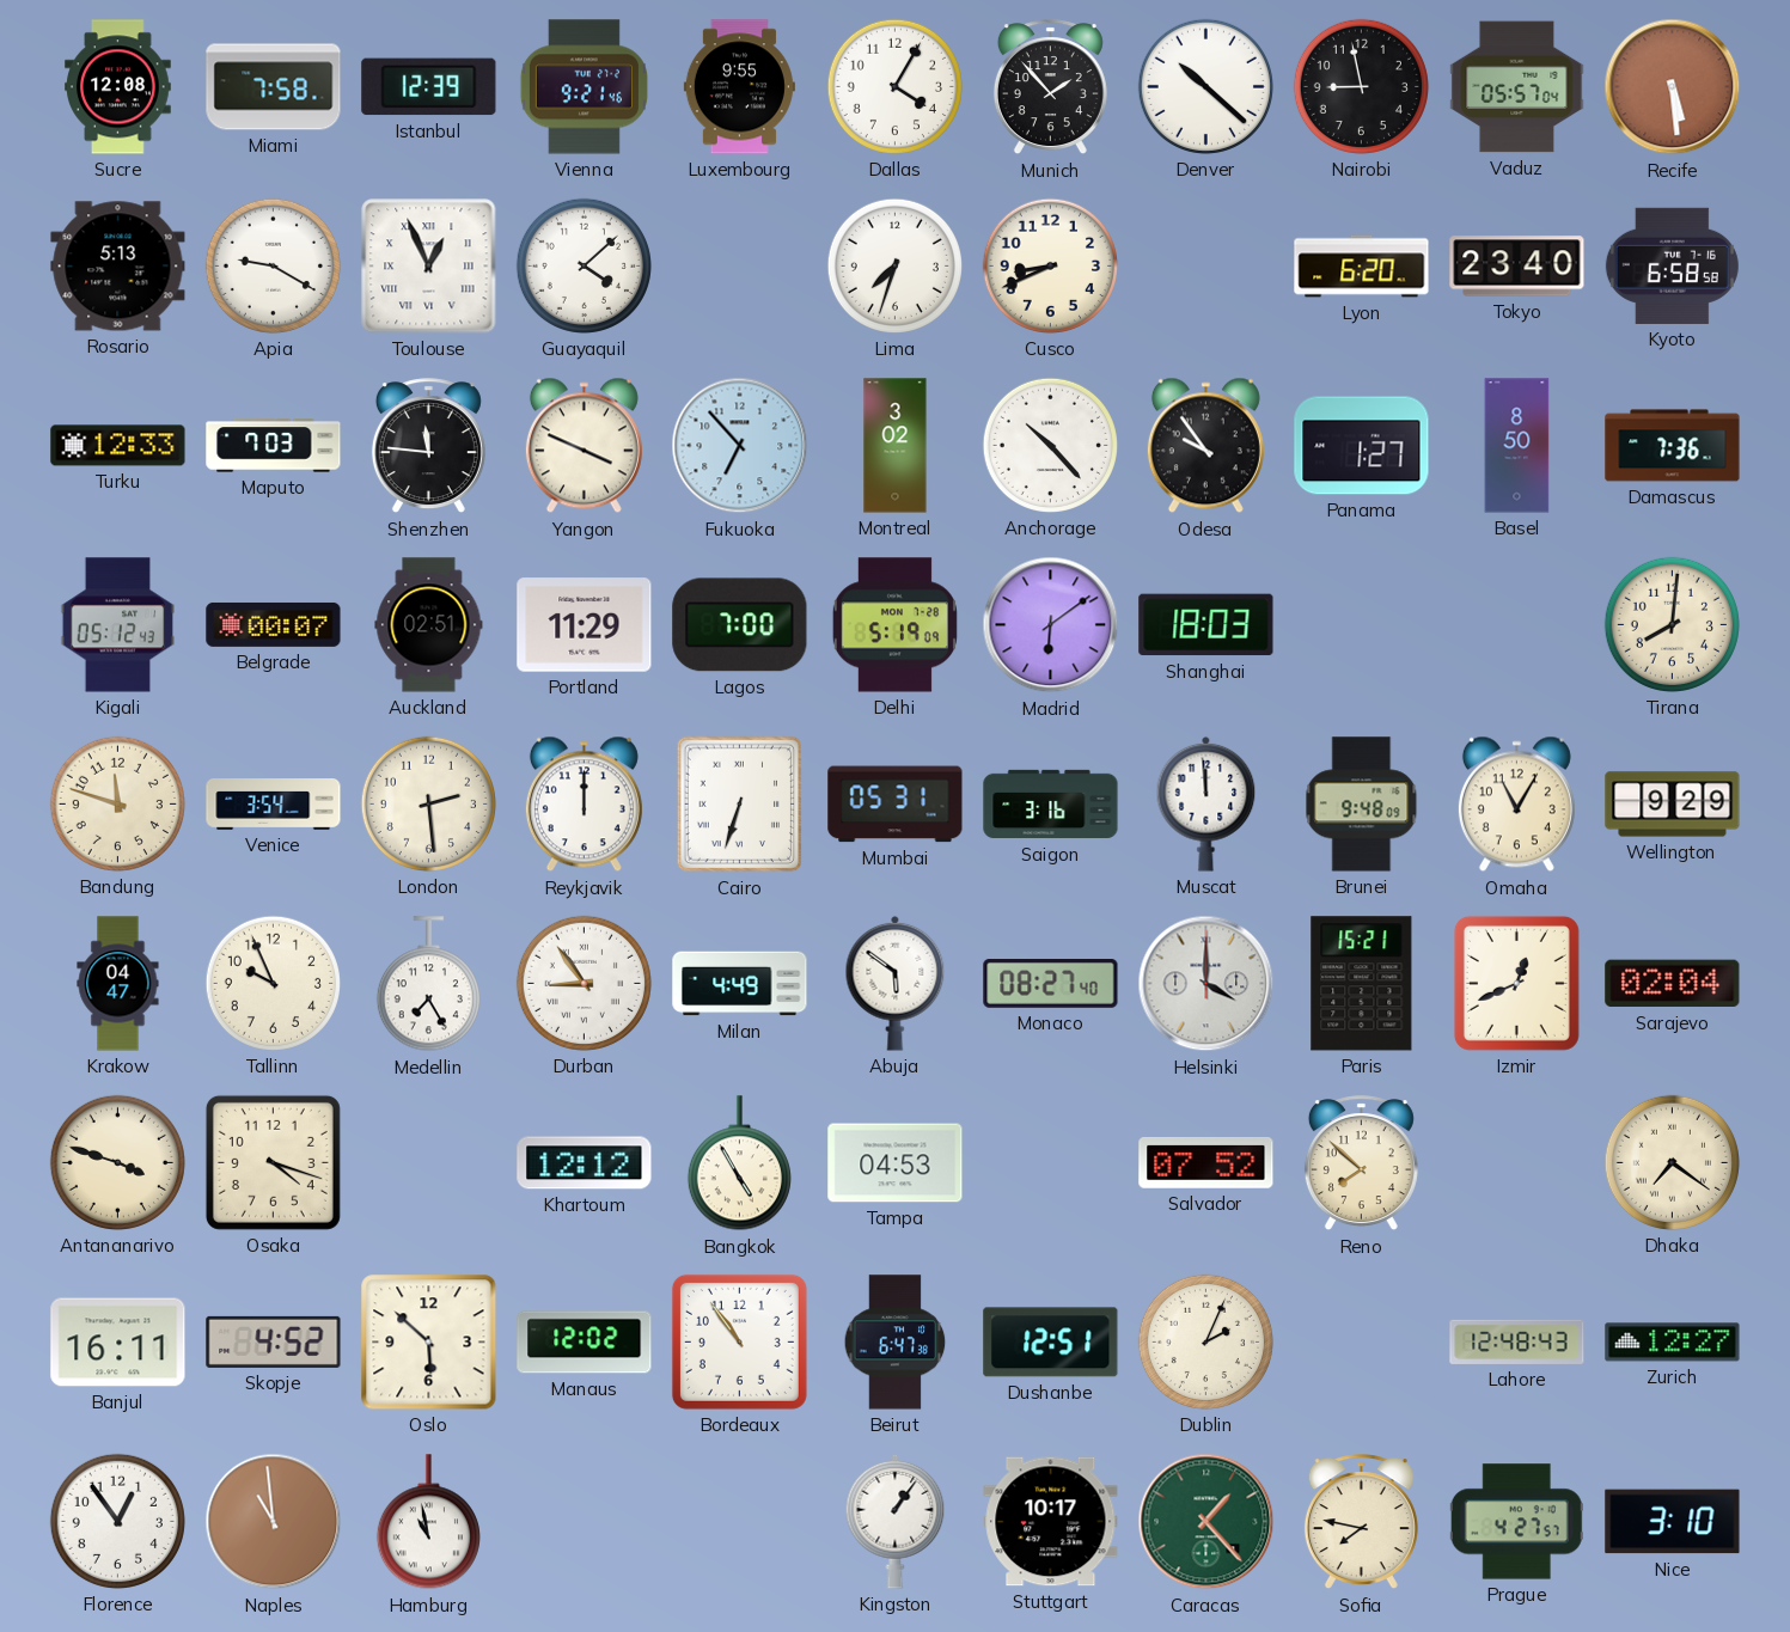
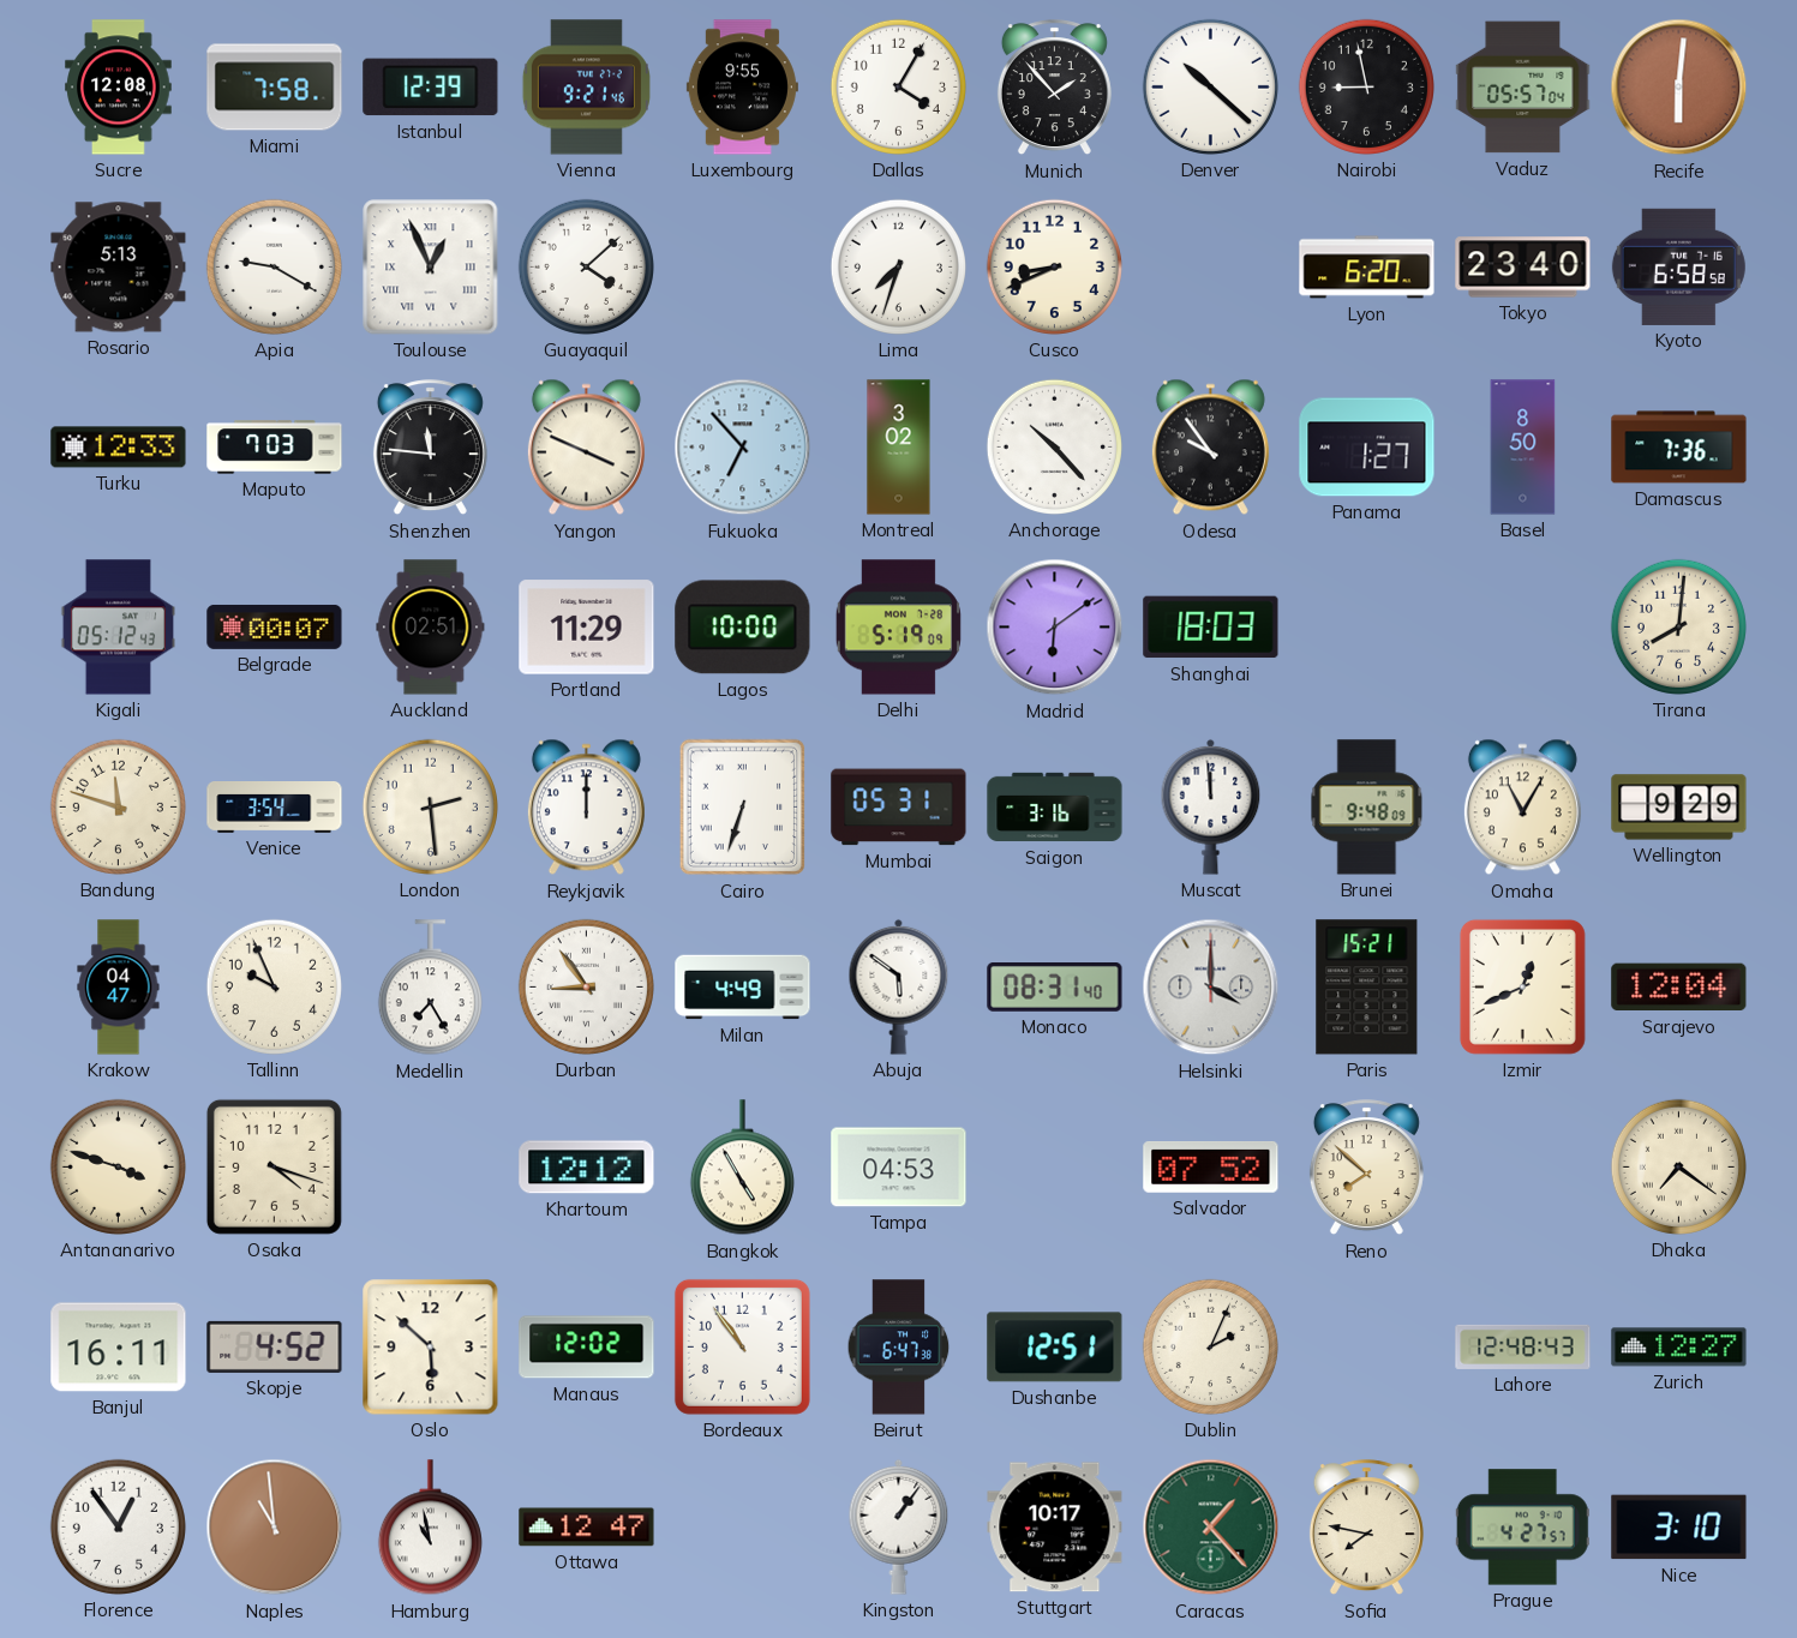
Recife: 5:29 -> 6:01
Lagos: 7:00 -> 10:00
Monaco: 08:27 -> 08:31
Sarajevo: 02:04 -> 12:04
Ottawa: none -> 12:47
